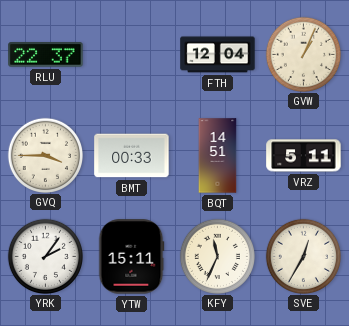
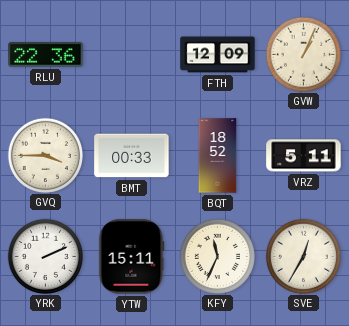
RLU: 22:37 -> 22:36
FTH: 12:04 -> 12:09
BQT: 14:51 -> 18:52
YRK: 2:06 -> 2:11
